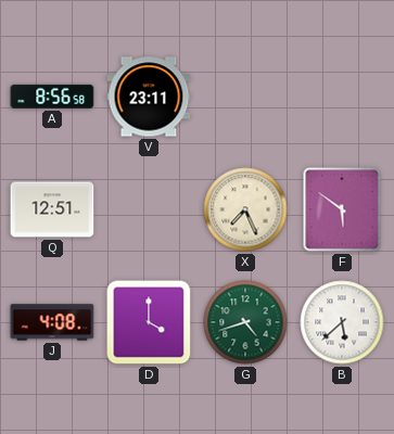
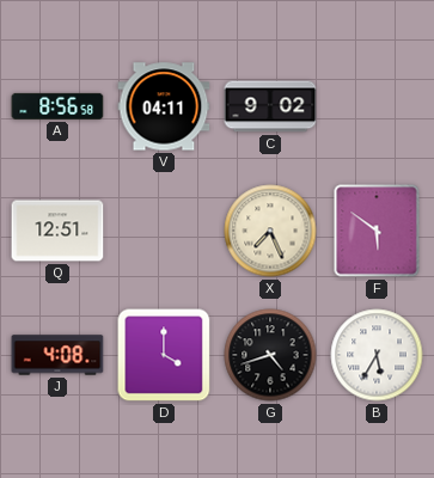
V: 23:11 -> 04:11
C: none -> 9:02
G dial: green -> black
B: 5:38 -> 5:35
